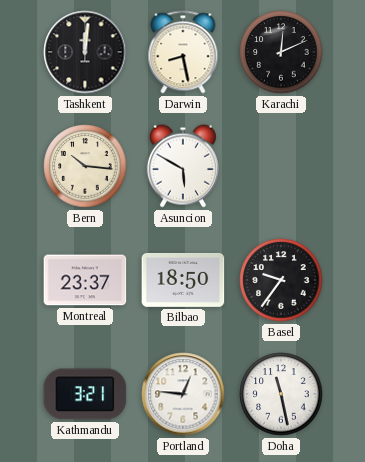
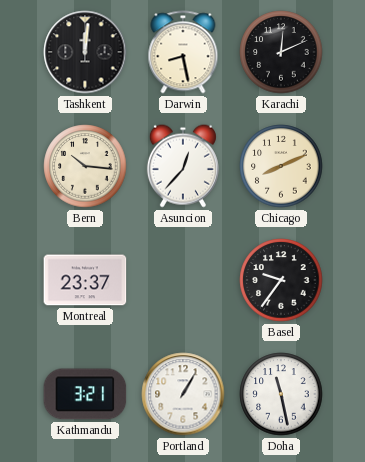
Asuncion: 5:50 -> 12:37
Chicago: none -> 8:11
Bilbao: 18:50 -> none
Portland: 12:46 -> 1:05
